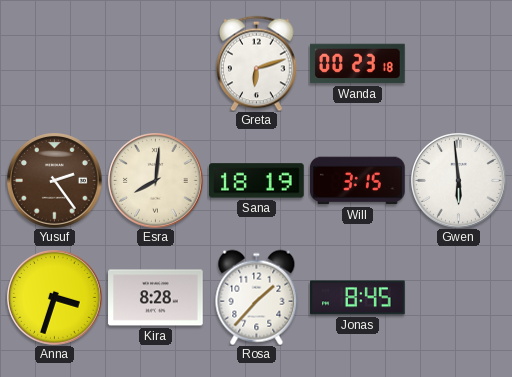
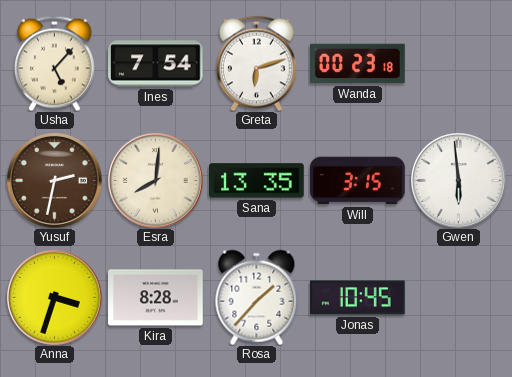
Usha: none -> 5:07
Ines: none -> 7:54
Yusuf: 2:24 -> 2:32
Sana: 18:19 -> 13:35
Jonas: 8:45 -> 10:45
